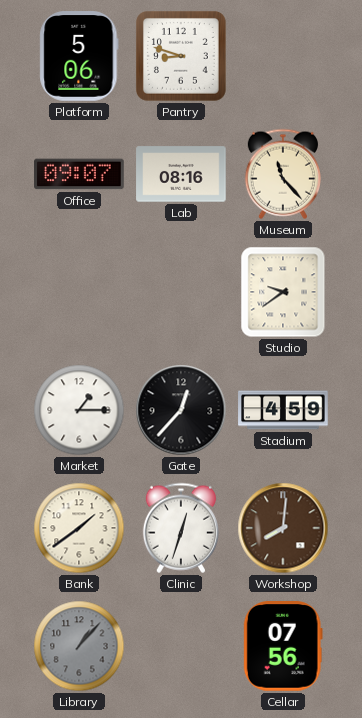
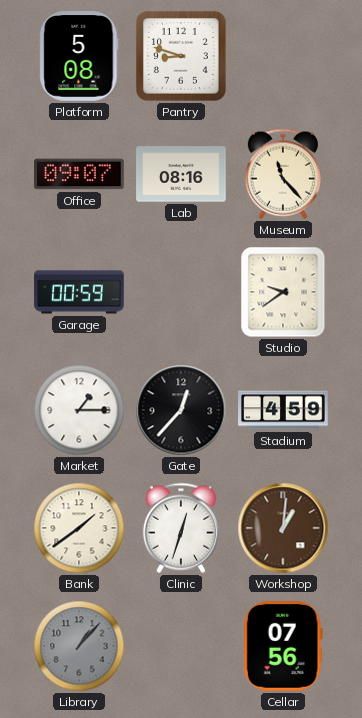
Platform: 5:06 -> 5:08
Garage: none -> 00:59
Workshop: 8:01 -> 1:01
